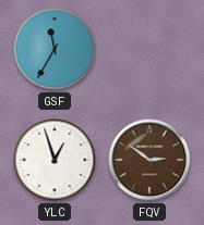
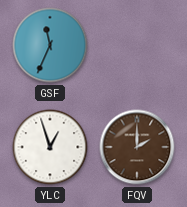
GSF: 11:35 -> 11:34
FQV: 2:51 -> 2:00
